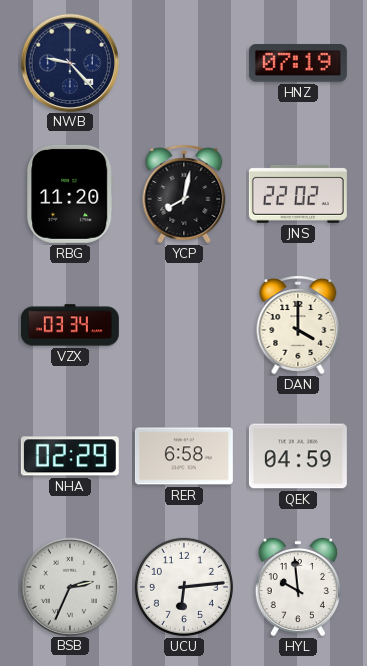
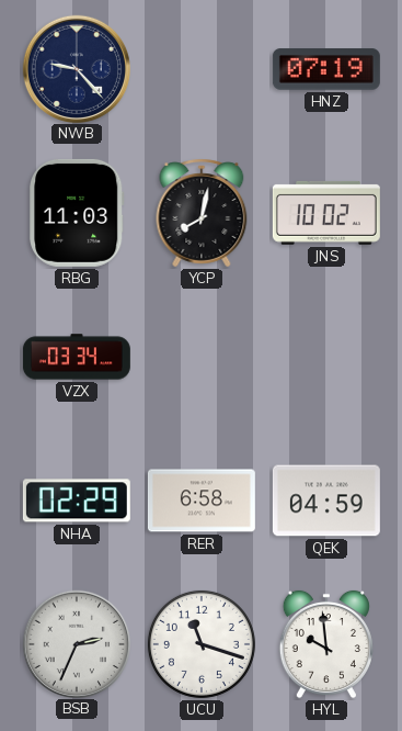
RBG: 11:20 -> 11:03
JNS: 22:02 -> 10:02
DAN: 4:00 -> none
UCU: 6:14 -> 11:18
